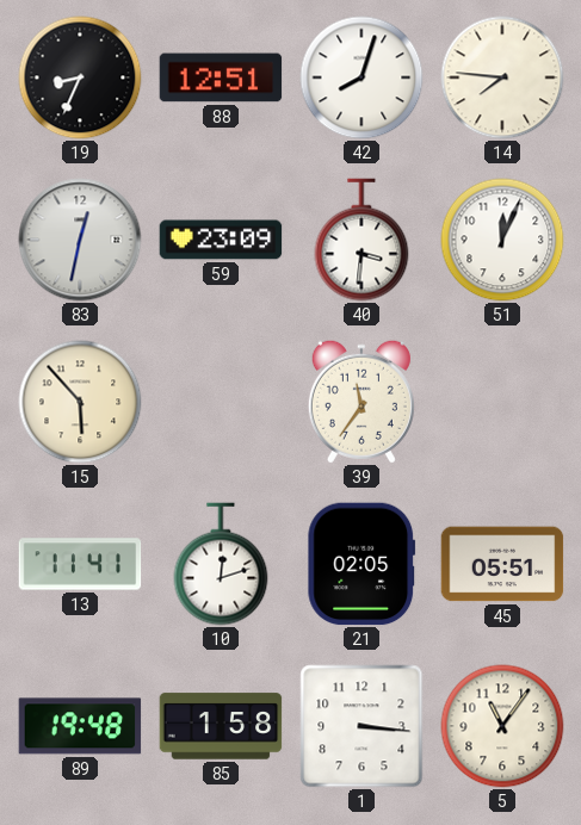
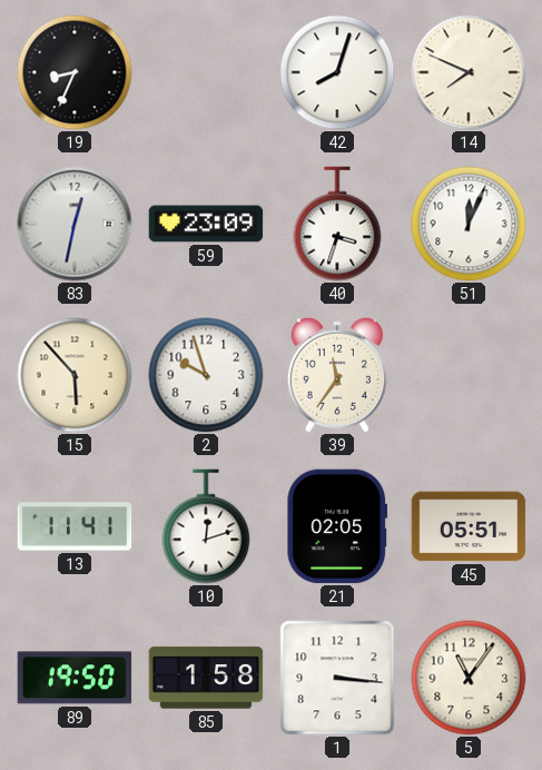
88: 12:51 -> none
14: 7:46 -> 7:49
40: 3:31 -> 3:33
2: none -> 9:57
89: 19:48 -> 19:50
